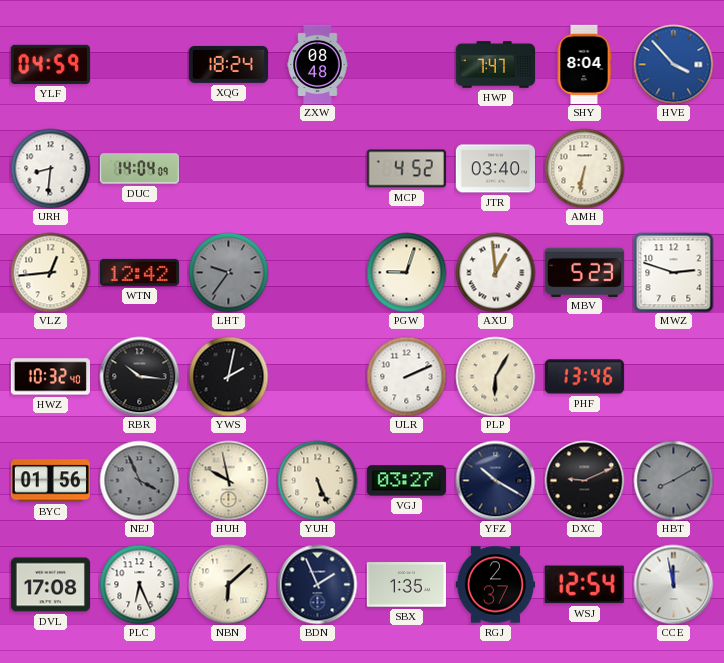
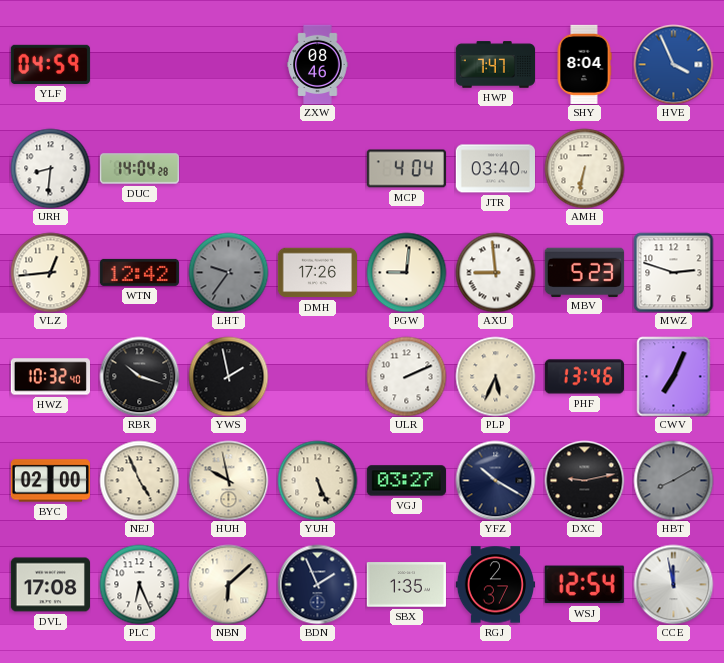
XQG: 18:24 -> none
ZXW: 08:48 -> 08:46
HVE: 3:53 -> 3:56
DUC: 14:04:09 -> 14:04:28
MCP: 4:52 -> 4:04
DMH: none -> 17:26
PGW: 9:03 -> 9:01
AXU: 12:59 -> 8:59
RBR: 10:16 -> 10:18
YWS: 2:02 -> 1:58
PLP: 6:05 -> 5:34
CWV: none -> 7:04
BYC: 01:56 -> 02:00
NEJ: 3:56 -> 4:56
NEJ dial: grey -> cream
DXC: 9:11 -> 9:13
